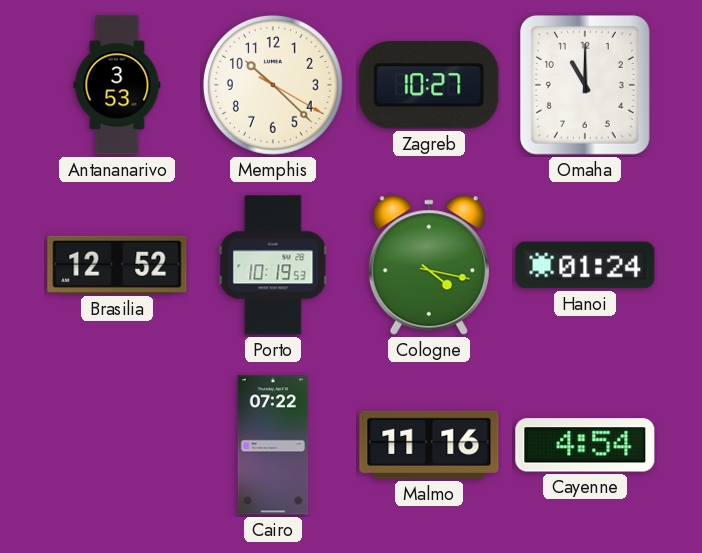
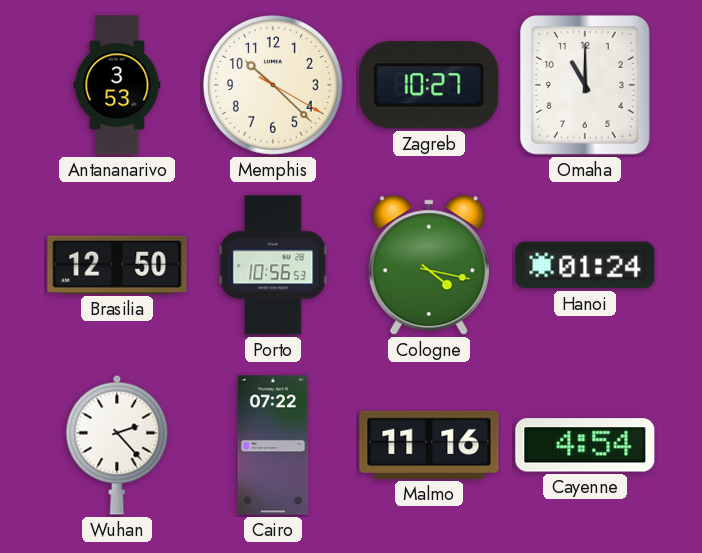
Brasilia: 12:52 -> 12:50
Porto: 10:19 -> 10:56
Wuhan: none -> 2:23
